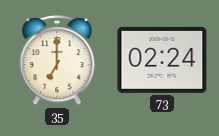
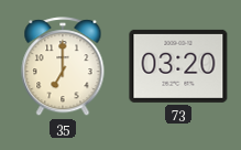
73: 02:24 -> 03:20
